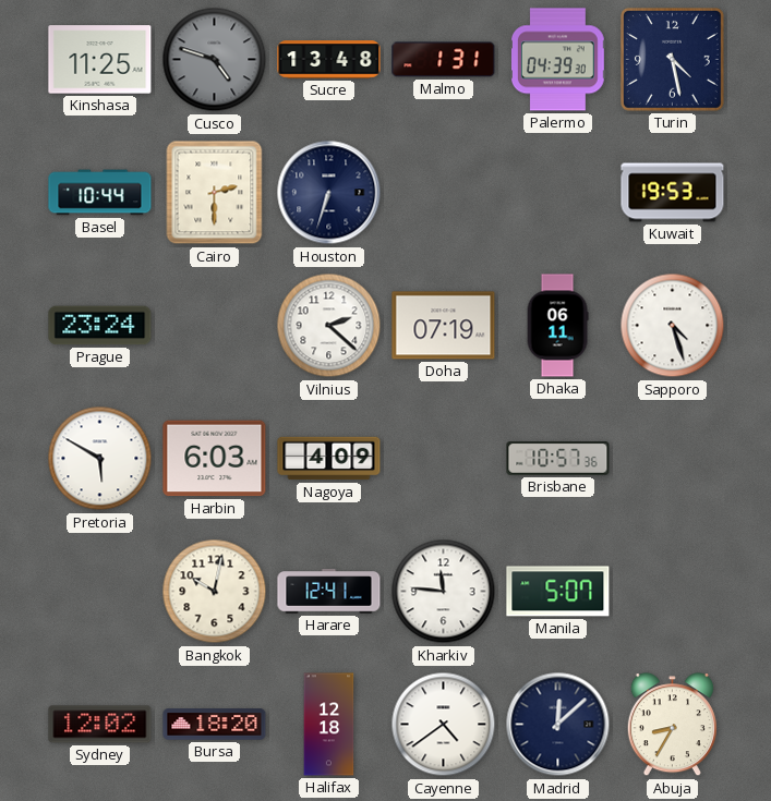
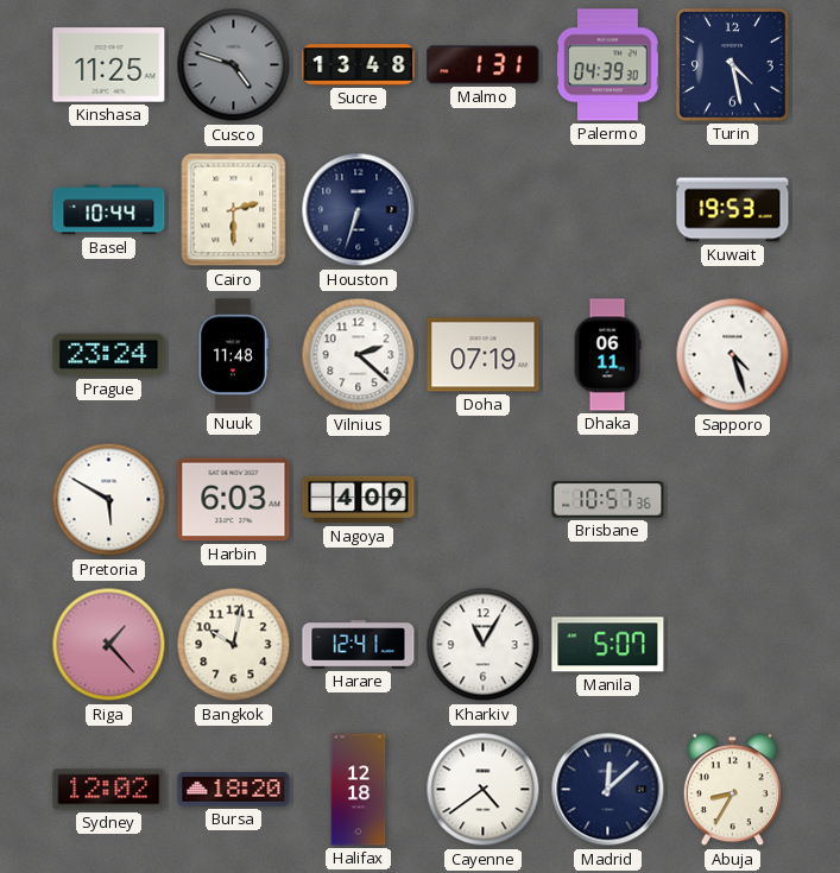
Nuuk: none -> 11:48
Riga: none -> 1:23
Kharkiv: 11:46 -> 11:05
